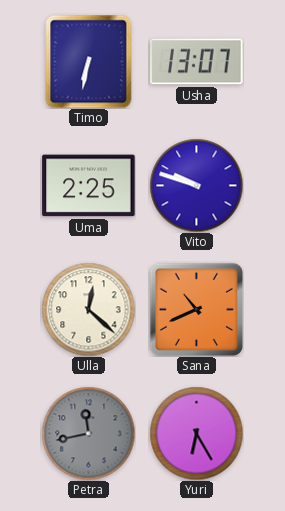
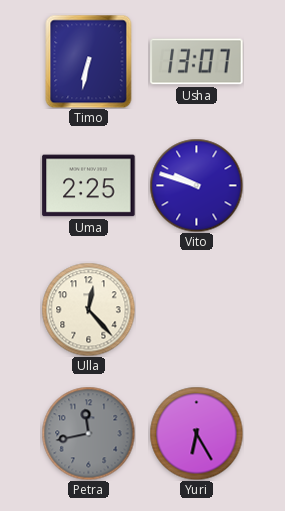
Ulla: 12:22 -> 12:23
Sana: 10:41 -> none
